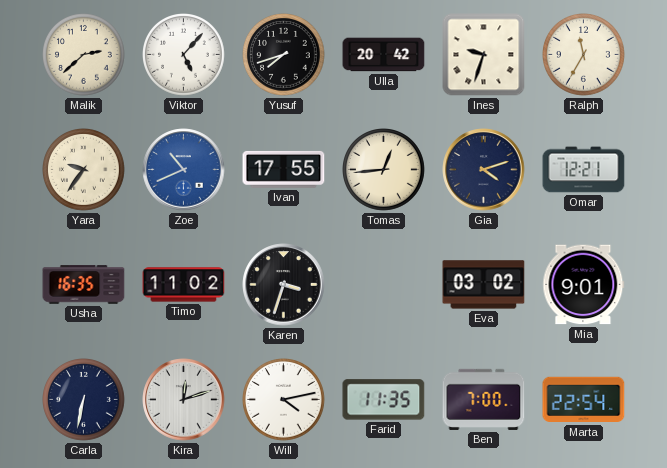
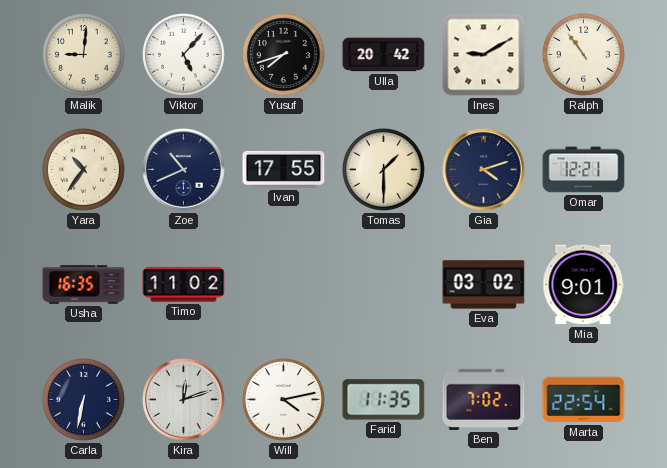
Malik: 2:38 -> 9:01
Ines: 9:33 -> 9:10
Ralph: 11:35 -> 10:54
Yara: 9:36 -> 10:36
Zoe dial: blue -> navy
Tomas: 12:44 -> 1:30
Karen: 3:33 -> none
Ben: 7:00 -> 7:02
